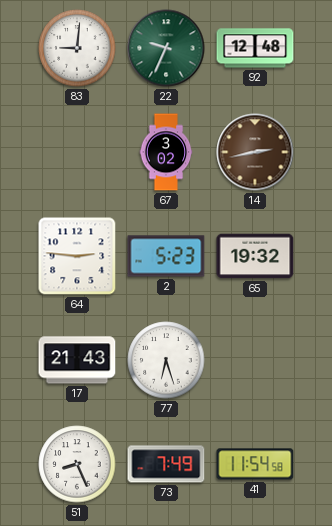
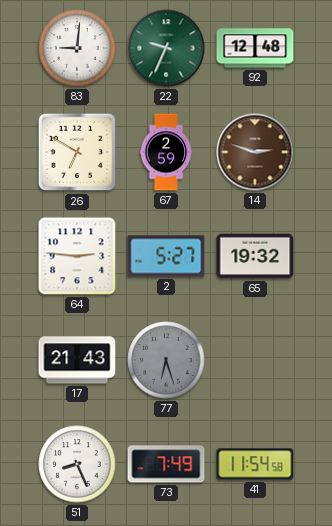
26: none -> 6:50
67: 3:02 -> 2:59
14: 2:43 -> 2:48
2: 5:23 -> 5:27
77 dial: white -> grey
